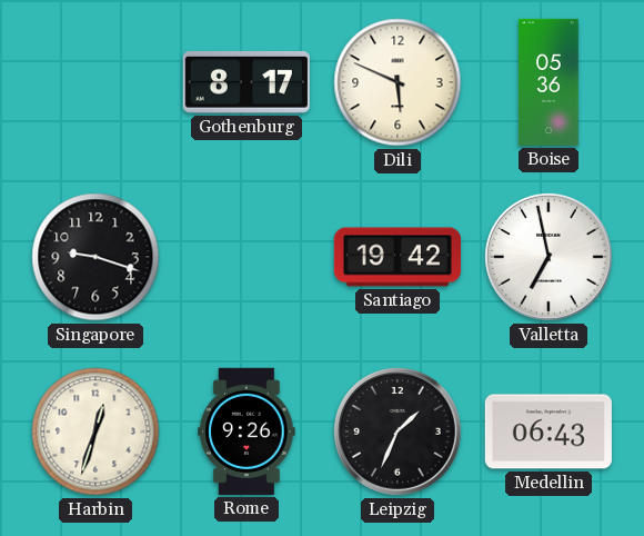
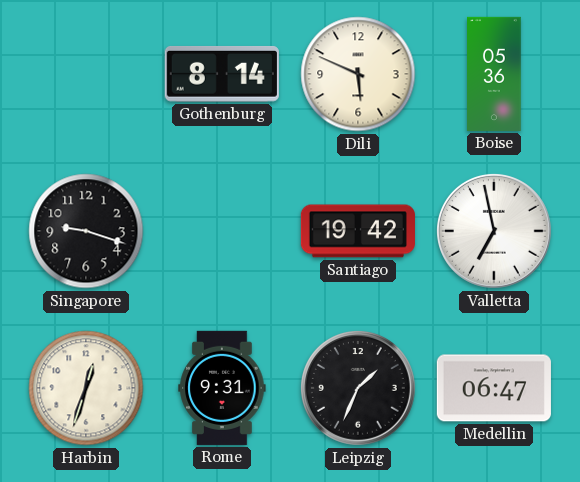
Gothenburg: 8:17 -> 8:14
Rome: 9:26 -> 9:31
Medellin: 06:43 -> 06:47
